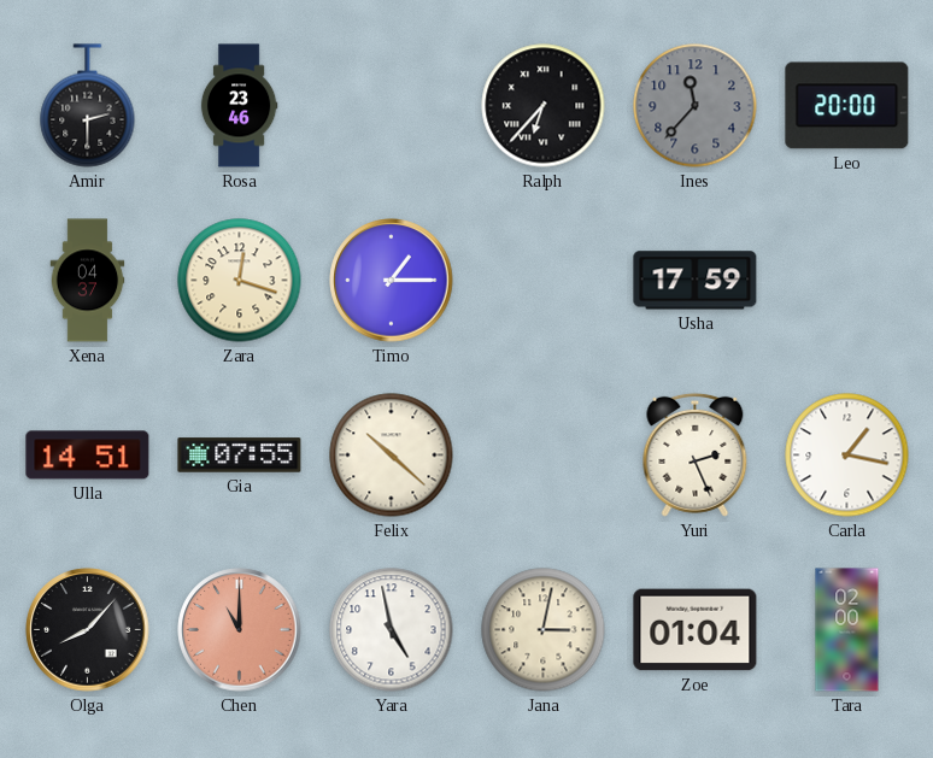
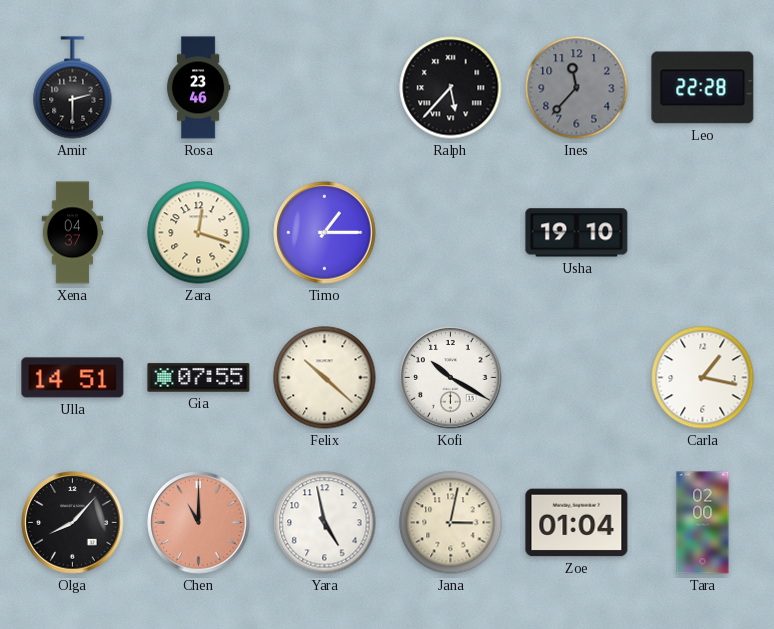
Ralph: 6:37 -> 5:37
Leo: 20:00 -> 22:28
Usha: 17:59 -> 19:10
Kofi: none -> 10:20
Yuri: 2:26 -> none
